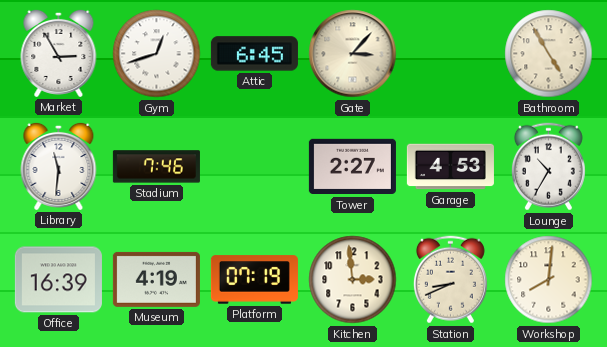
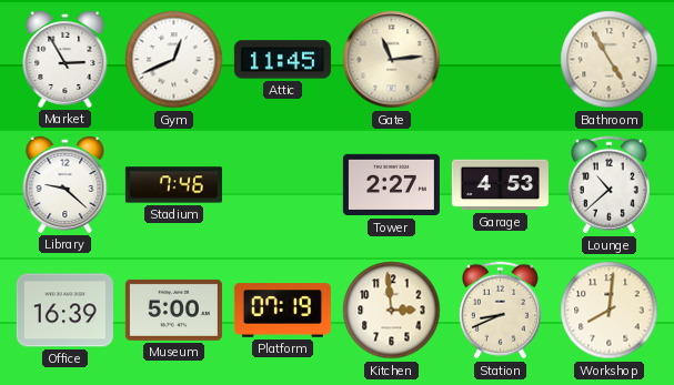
Gym: 12:42 -> 12:41
Attic: 6:45 -> 11:45
Gate: 3:07 -> 11:14
Library: 11:31 -> 9:22
Lounge: 10:35 -> 10:38
Museum: 4:19 -> 5:00
